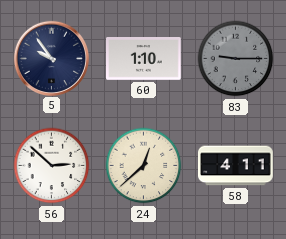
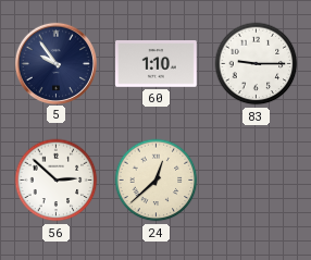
83 dial: grey -> white
58: 4:11 -> none
